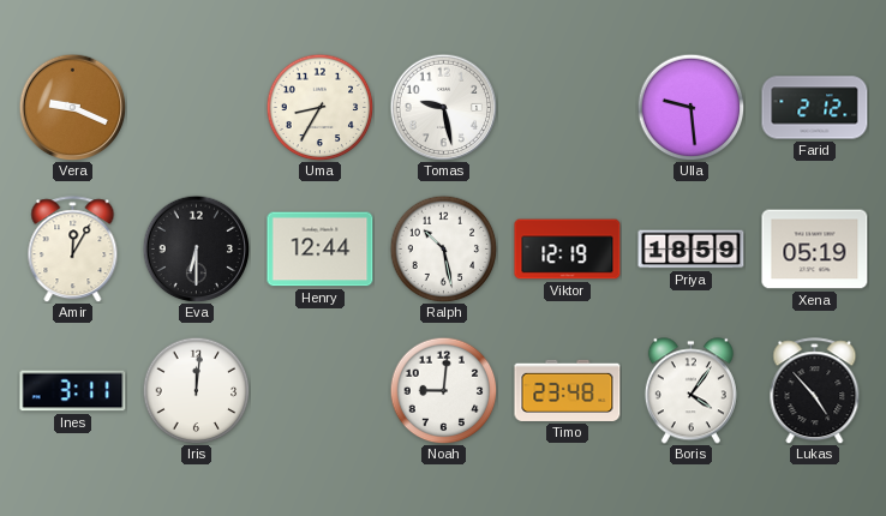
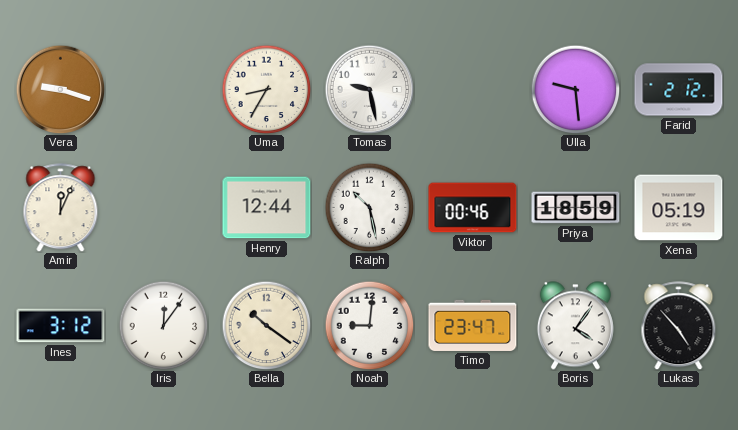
Vera: 9:19 -> 9:18
Amir: 12:05 -> 12:04
Eva: 6:30 -> none
Viktor: 12:19 -> 00:46
Ines: 3:11 -> 3:12
Iris: 12:01 -> 12:06
Bella: none -> 10:21
Timo: 23:48 -> 23:47
